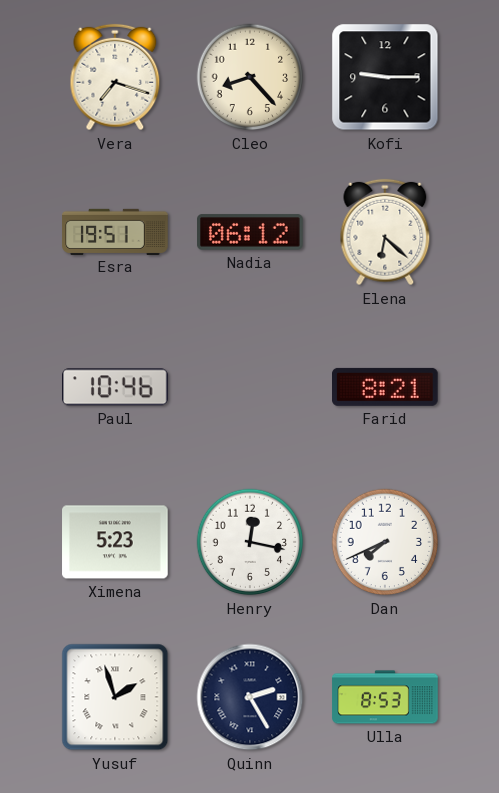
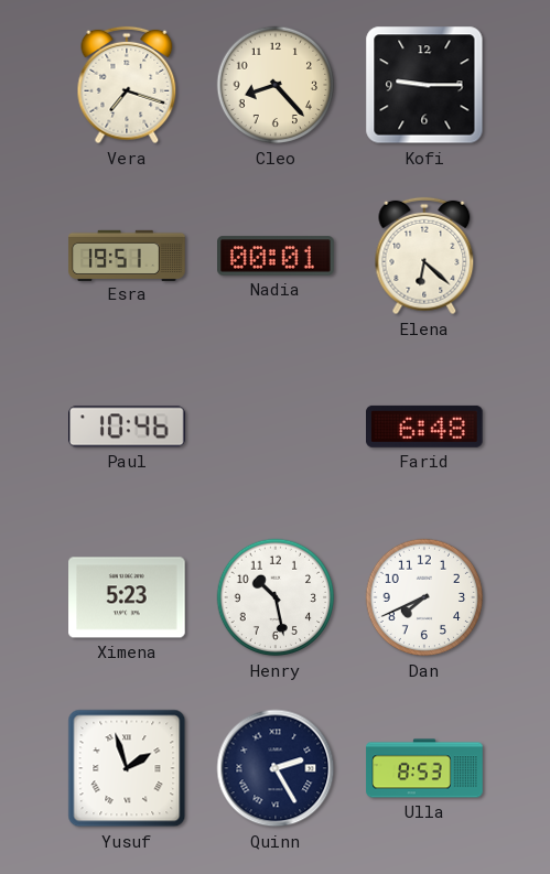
Nadia: 06:12 -> 00:01
Farid: 8:21 -> 6:48
Henry: 12:17 -> 10:28
